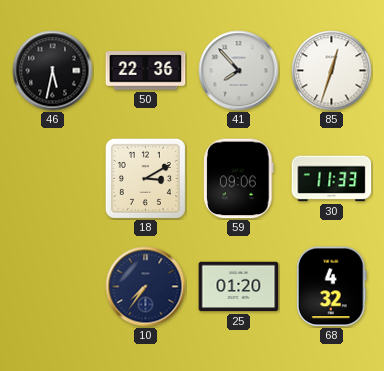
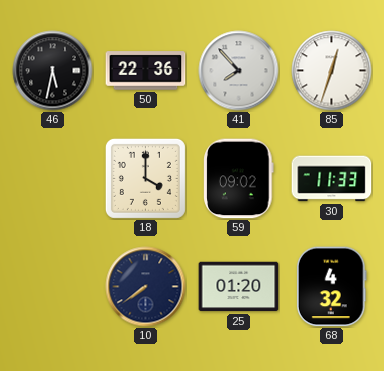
18: 3:10 -> 4:00
59: 09:06 -> 09:02
10: 7:36 -> 7:39
